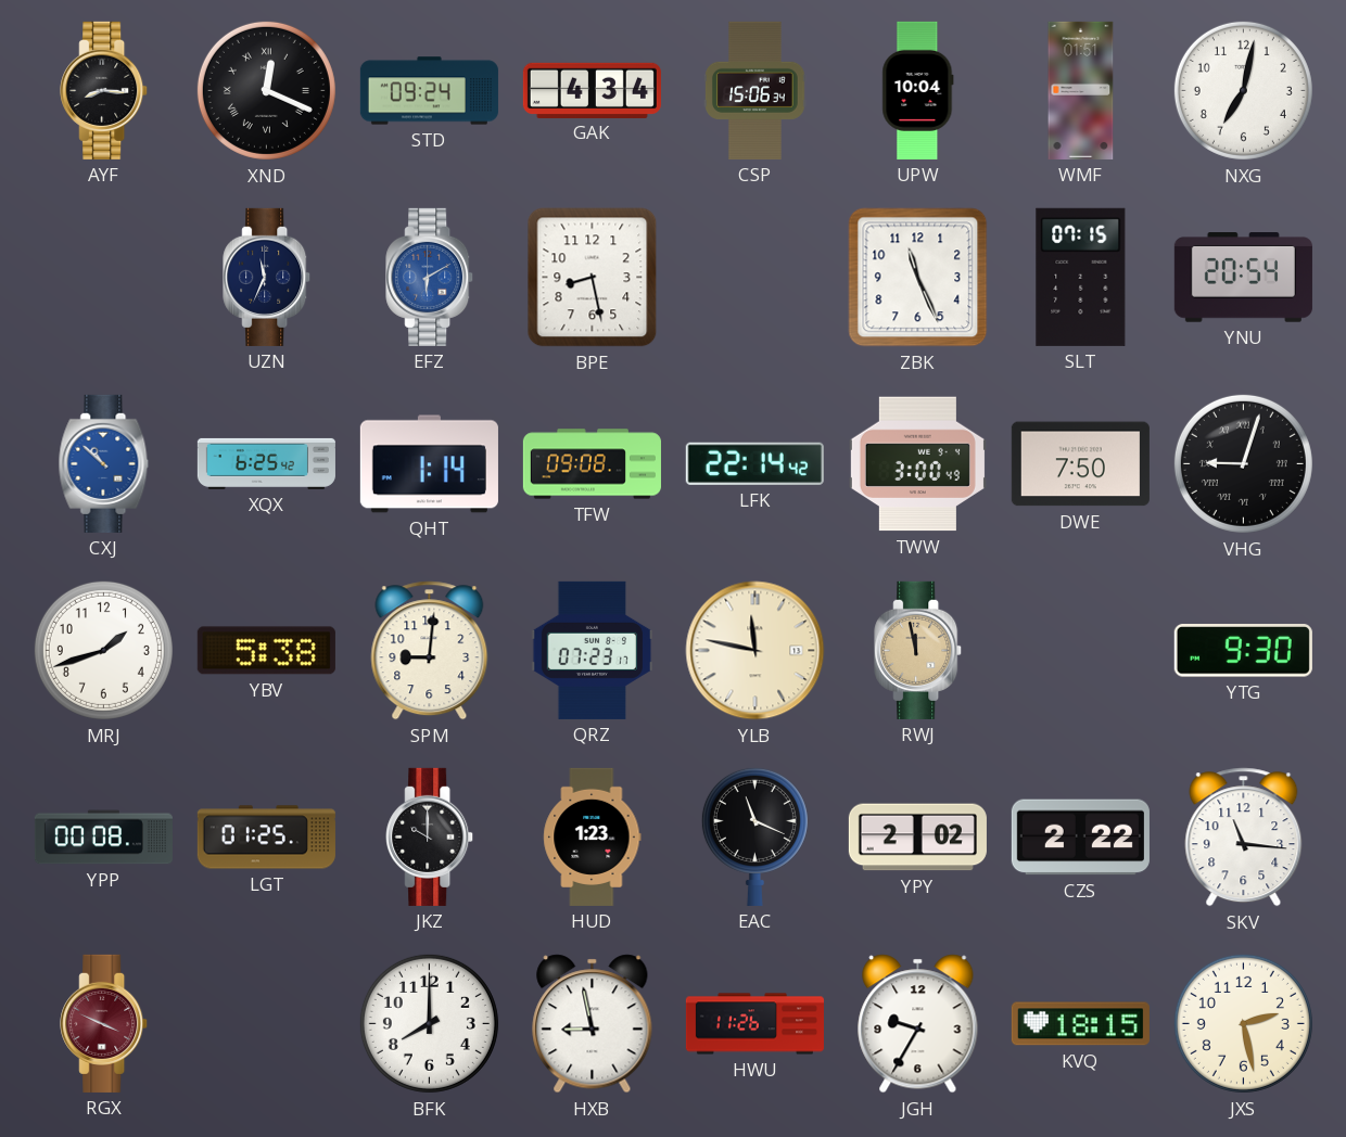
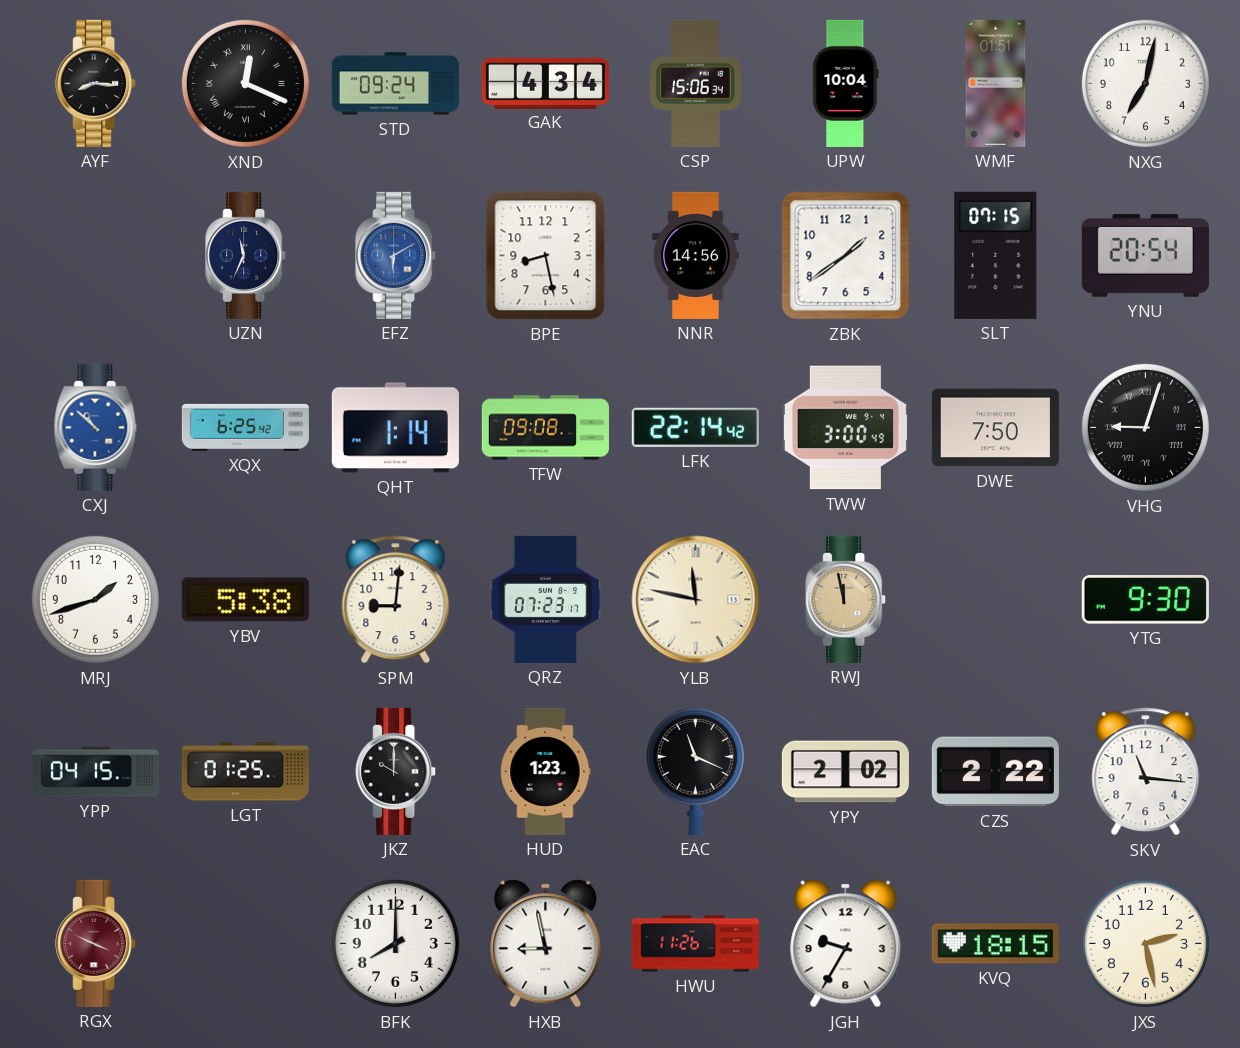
NNR: none -> 14:56
ZBK: 11:26 -> 1:39
YPP: 00:08 -> 04:15
